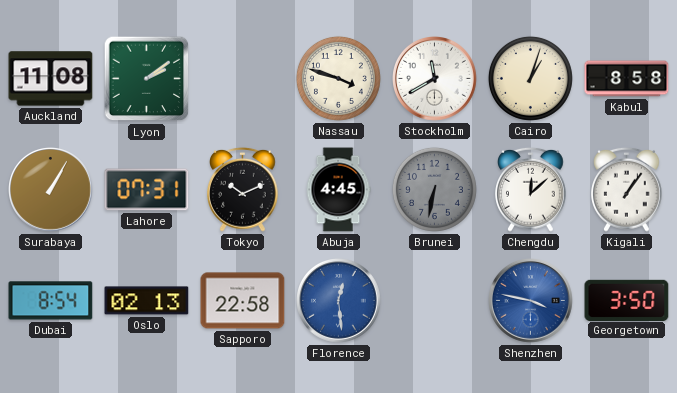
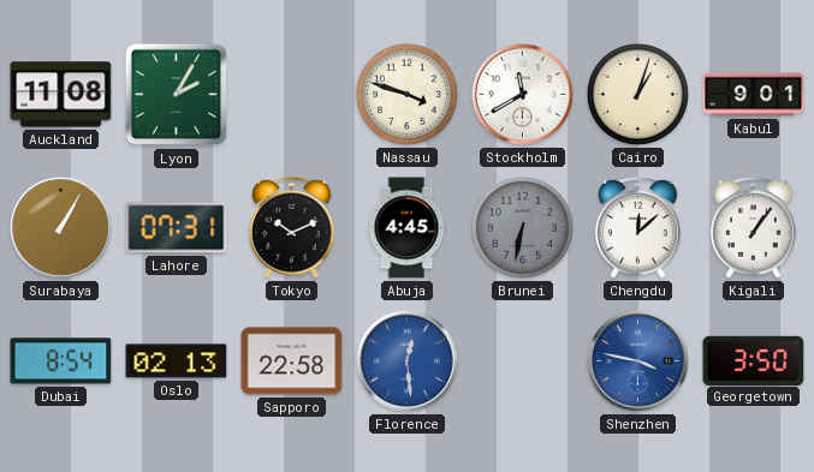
Lyon: 2:09 -> 2:05
Kabul: 8:58 -> 9:01
